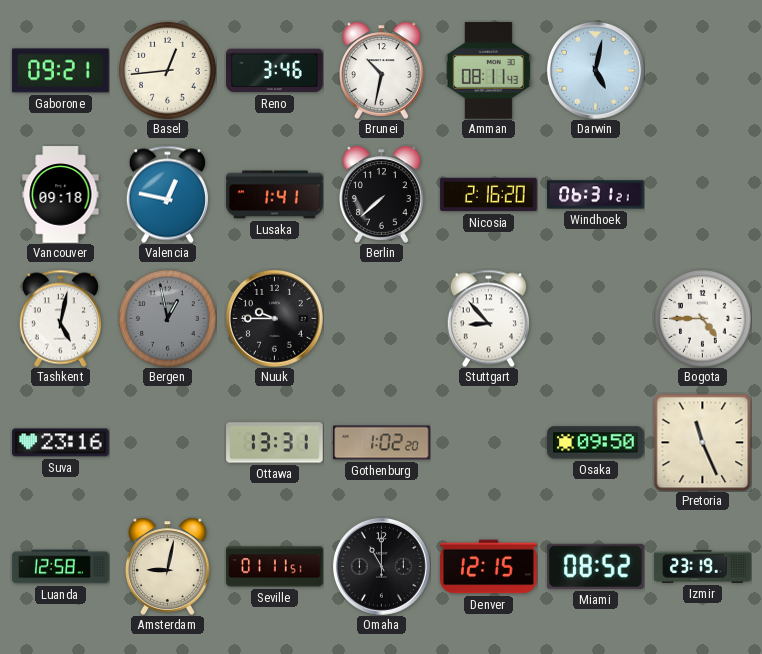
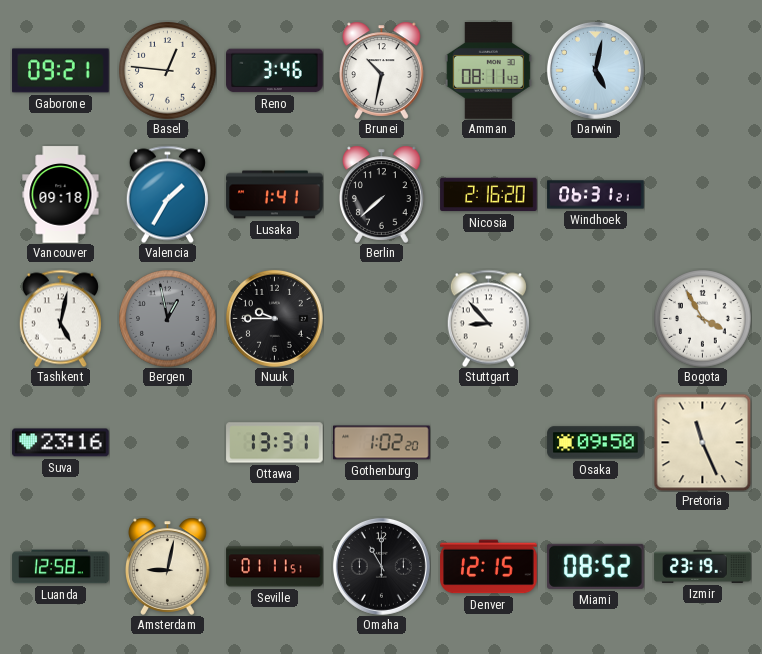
Basel: 12:44 -> 12:46
Valencia: 12:47 -> 1:35
Bogota: 4:45 -> 3:55
